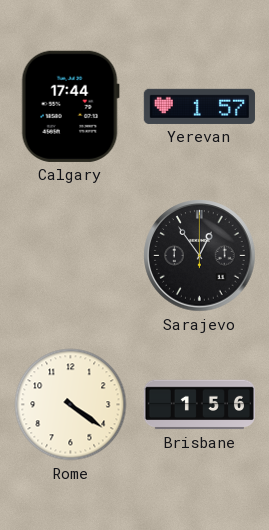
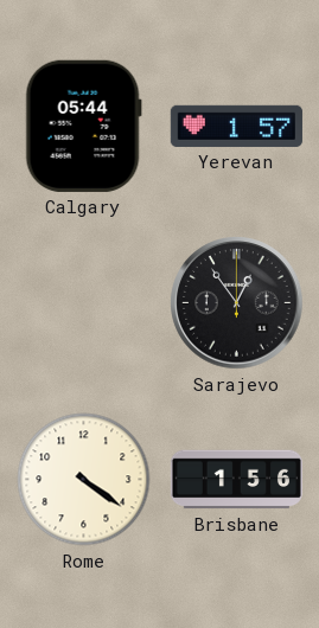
Calgary: 17:44 -> 05:44
